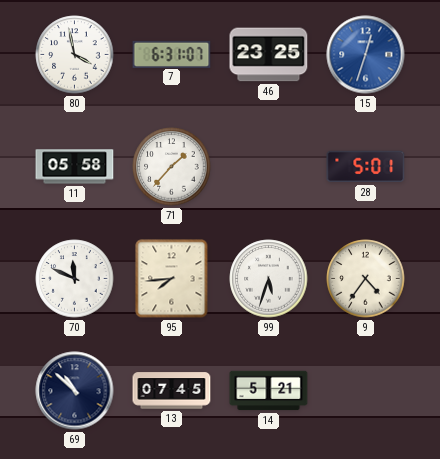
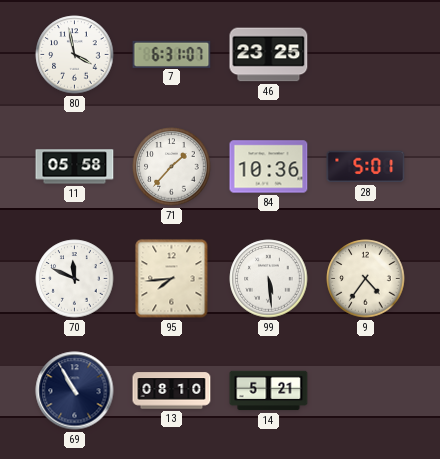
15: 12:33 -> none
84: none -> 10:36
99: 5:33 -> 5:29
69: 10:52 -> 10:55
13: 07:45 -> 08:10
